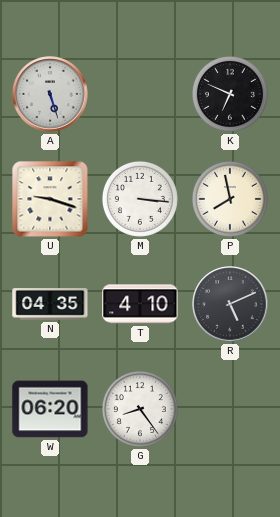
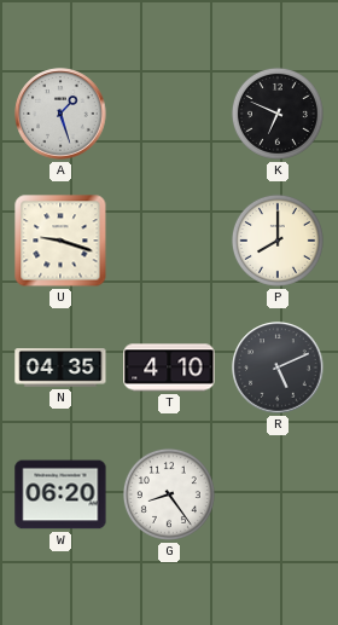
A: 5:27 -> 1:27
M: 3:16 -> none
P: 7:58 -> 8:00
